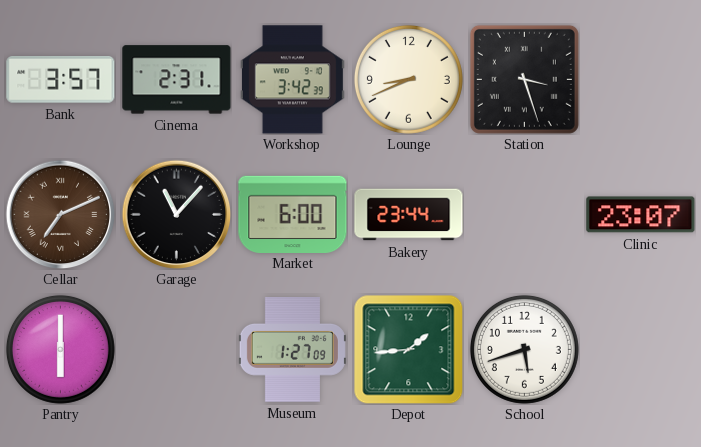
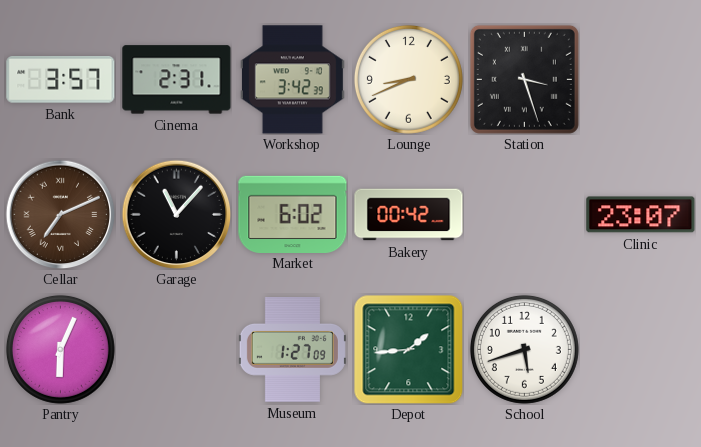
Market: 6:00 -> 6:02
Bakery: 23:44 -> 00:42
Pantry: 6:00 -> 6:04
